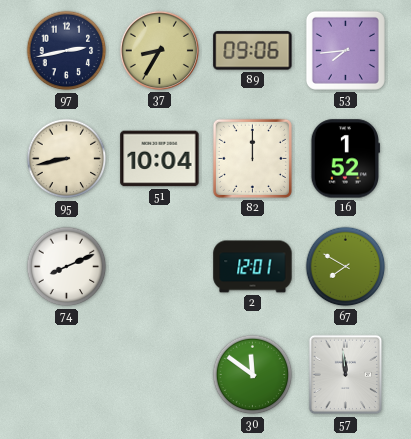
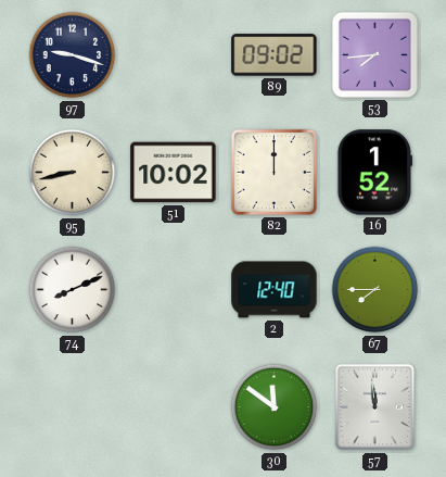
97: 2:43 -> 9:18
37: 8:35 -> none
89: 09:06 -> 09:02
51: 10:04 -> 10:02
2: 12:01 -> 12:40
67: 7:50 -> 7:45
